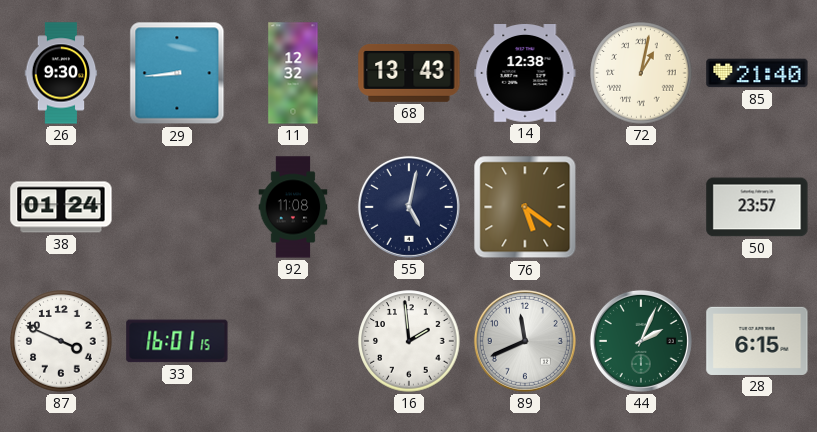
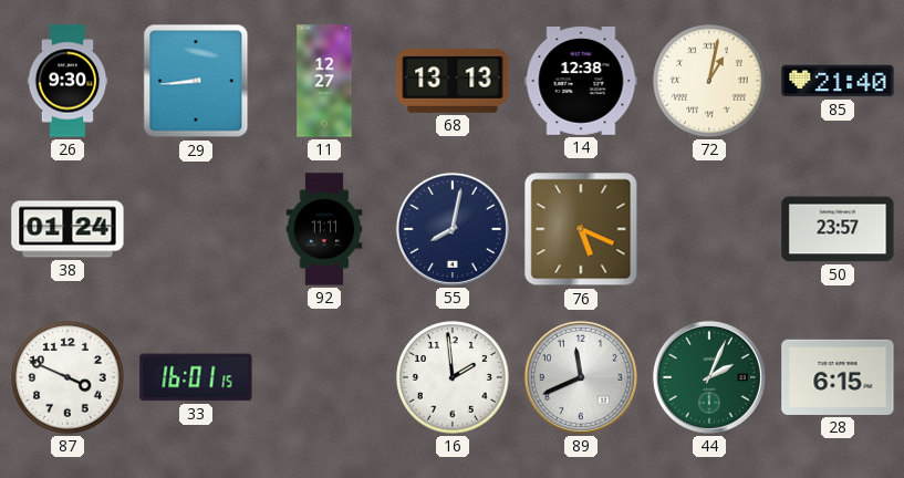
11: 12:32 -> 12:27
68: 13:43 -> 13:13
92: 11:08 -> 11:11
55: 5:02 -> 8:02
76: 5:21 -> 5:19
